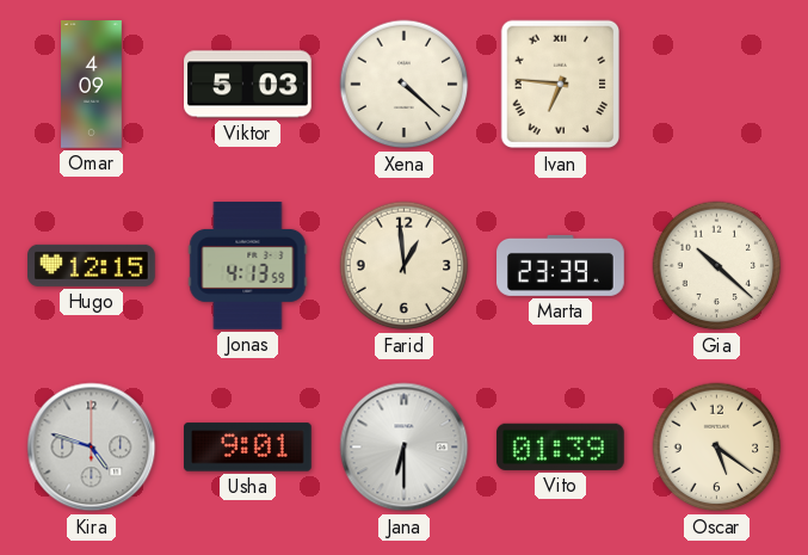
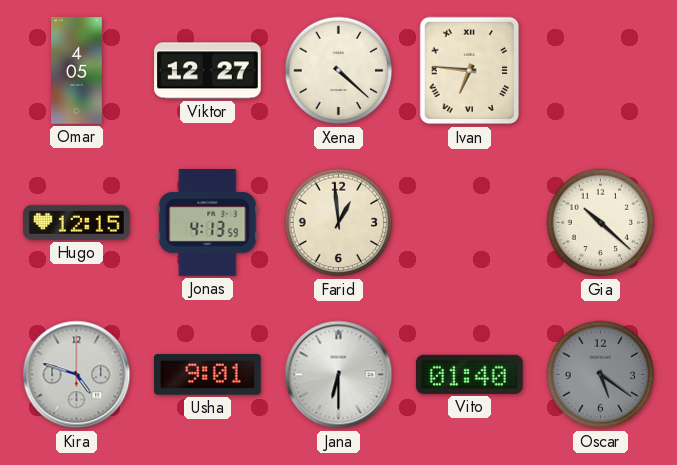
Omar: 4:09 -> 4:05
Viktor: 5:03 -> 12:27
Marta: 23:39 -> none
Vito: 01:39 -> 01:40
Oscar dial: cream -> grey
